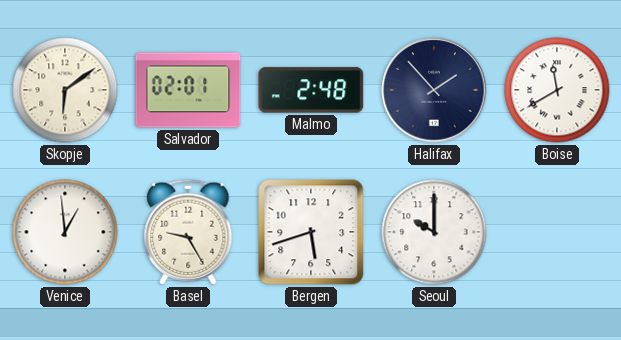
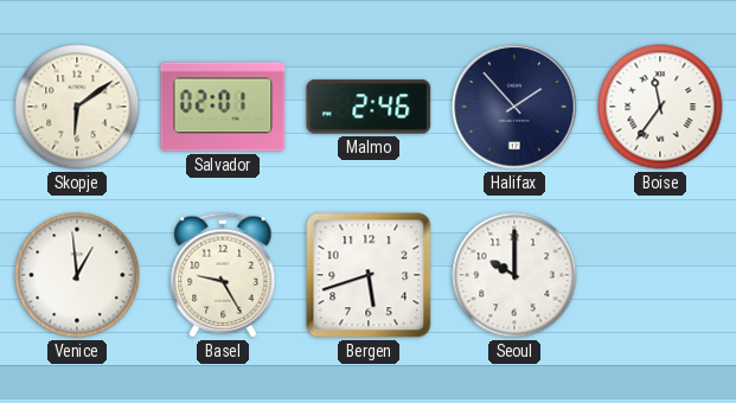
Malmo: 2:48 -> 2:46
Boise: 11:40 -> 11:36
